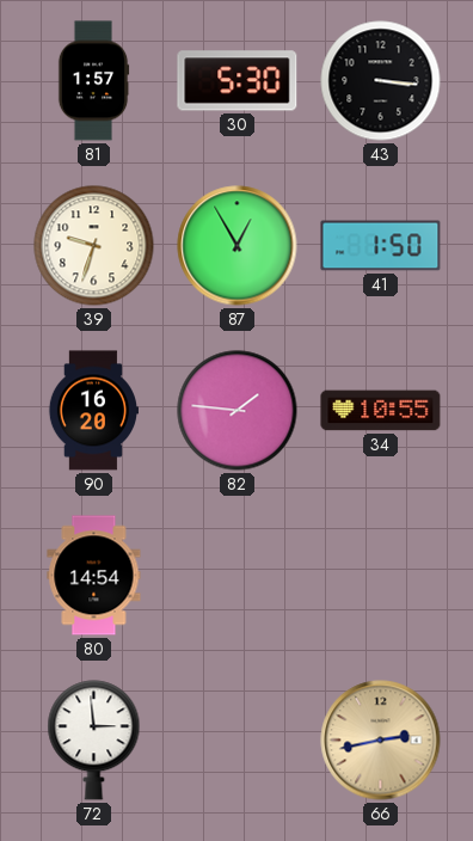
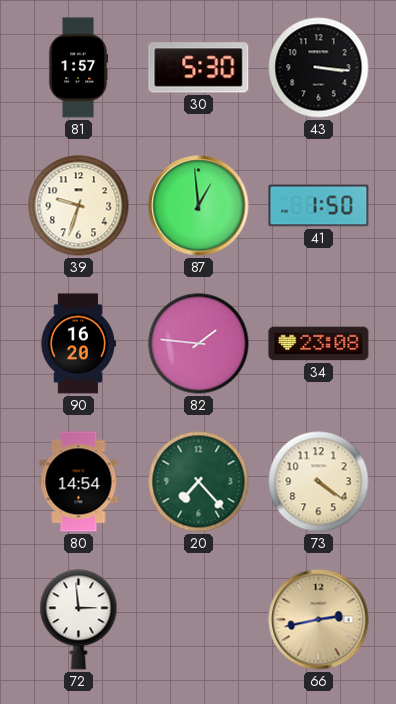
87: 12:55 -> 12:59
34: 10:55 -> 23:08
20: none -> 7:23
73: none -> 4:21
